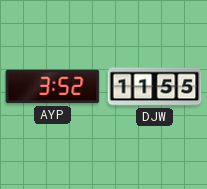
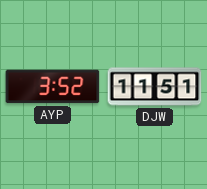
DJW: 11:55 -> 11:51
